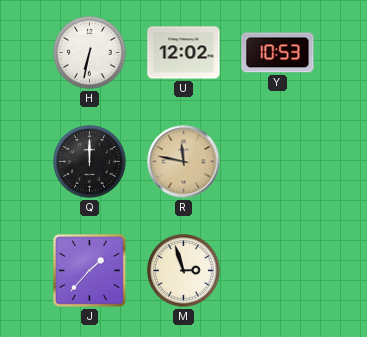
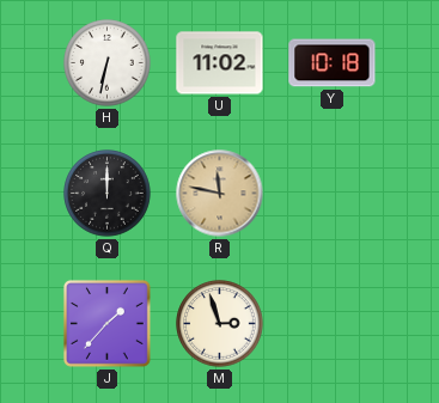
U: 12:02 -> 11:02
Y: 10:53 -> 10:18
